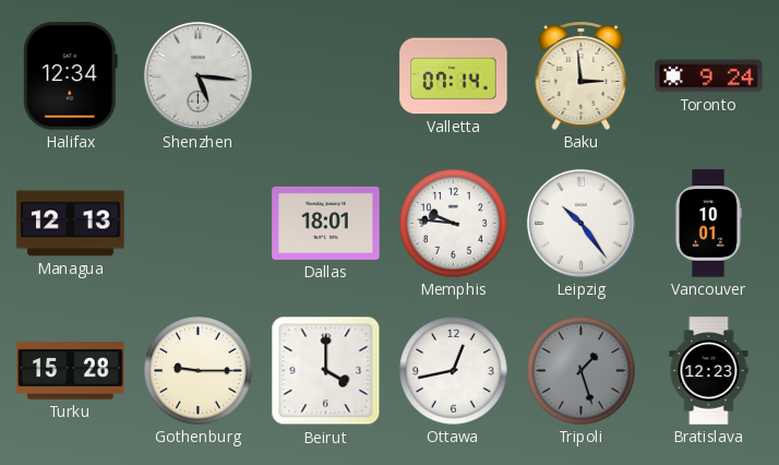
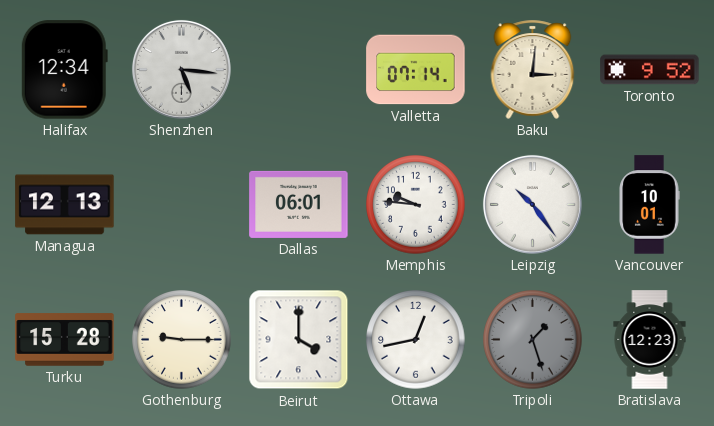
Baku: 2:59 -> 3:01
Toronto: 9:24 -> 9:52
Dallas: 18:01 -> 06:01
